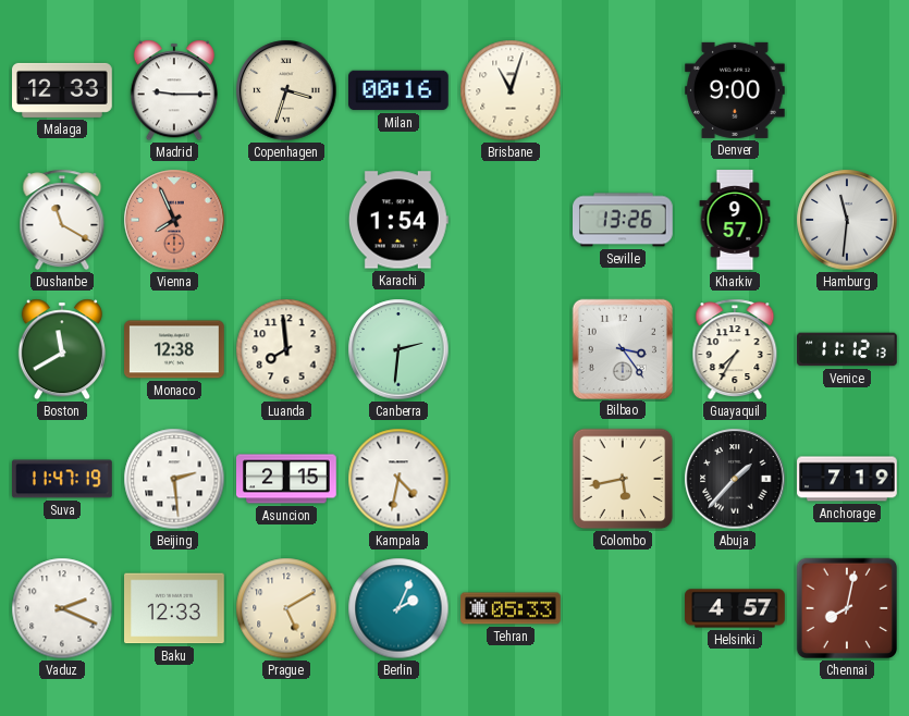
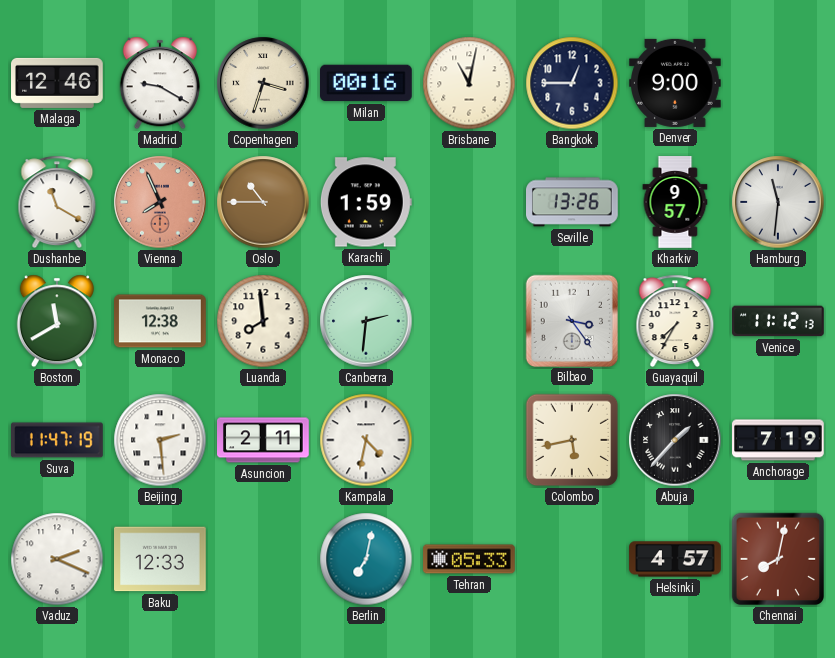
Malaga: 12:33 -> 12:46
Madrid: 9:15 -> 9:20
Brisbane: 11:03 -> 11:02
Bangkok: none -> 12:45
Oslo: none -> 10:45
Karachi: 1:54 -> 1:59
Asuncion: 2:15 -> 2:11
Prague: 5:10 -> none
Berlin: 2:04 -> 7:02
